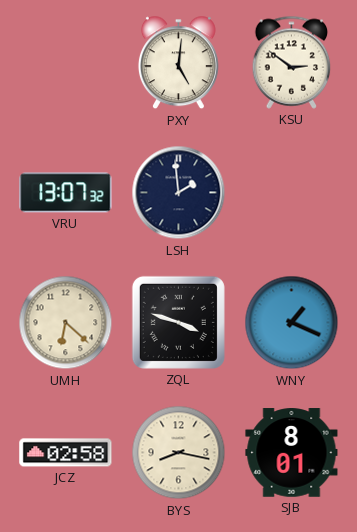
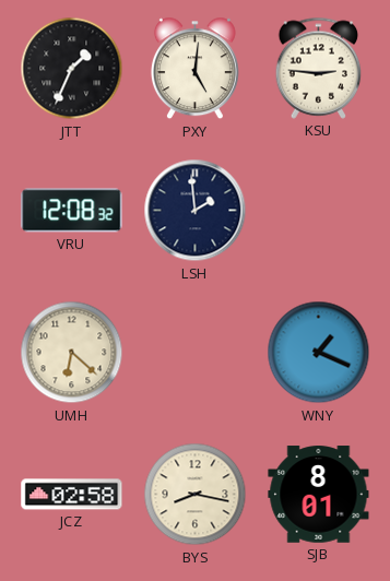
JTT: none -> 1:34
KSU: 2:51 -> 2:46
VRU: 13:07 -> 12:08
ZQL: 3:48 -> none
